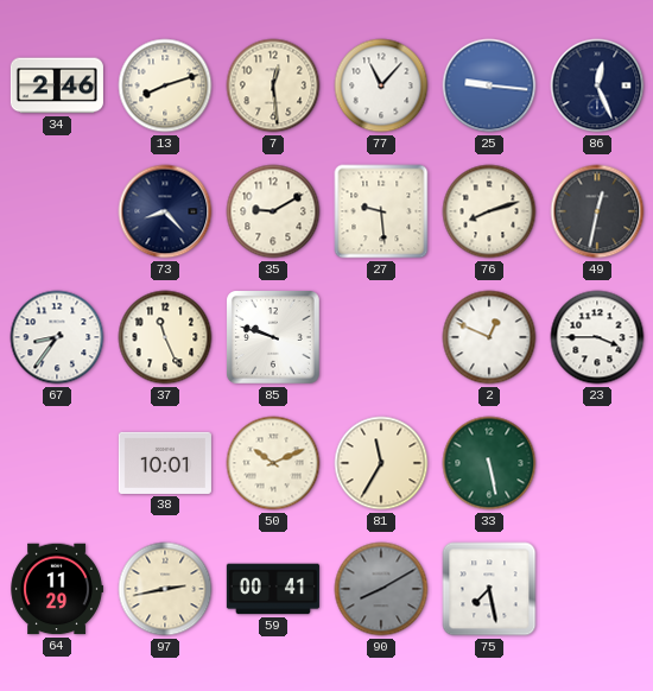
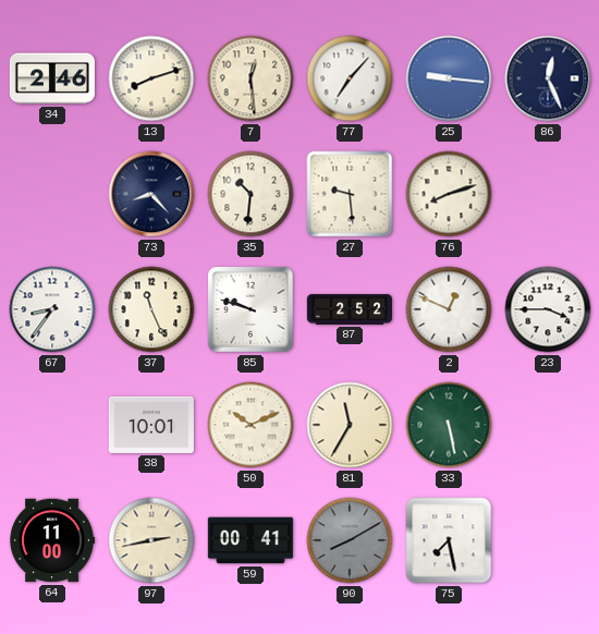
77: 11:07 -> 7:07
35: 9:10 -> 10:31
49: 12:32 -> none
87: none -> 2:52
64: 11:29 -> 11:00
